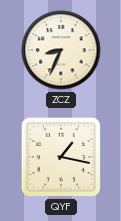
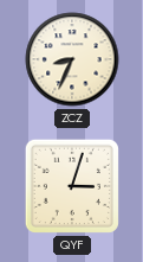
QYF: 1:17 -> 3:03
